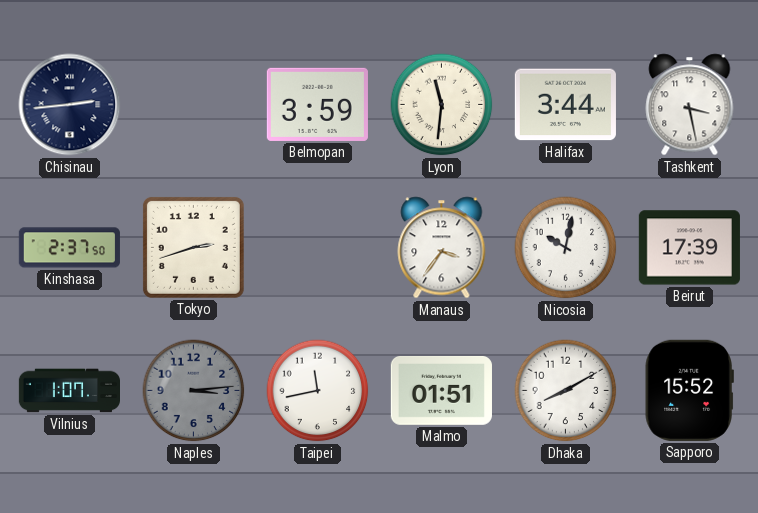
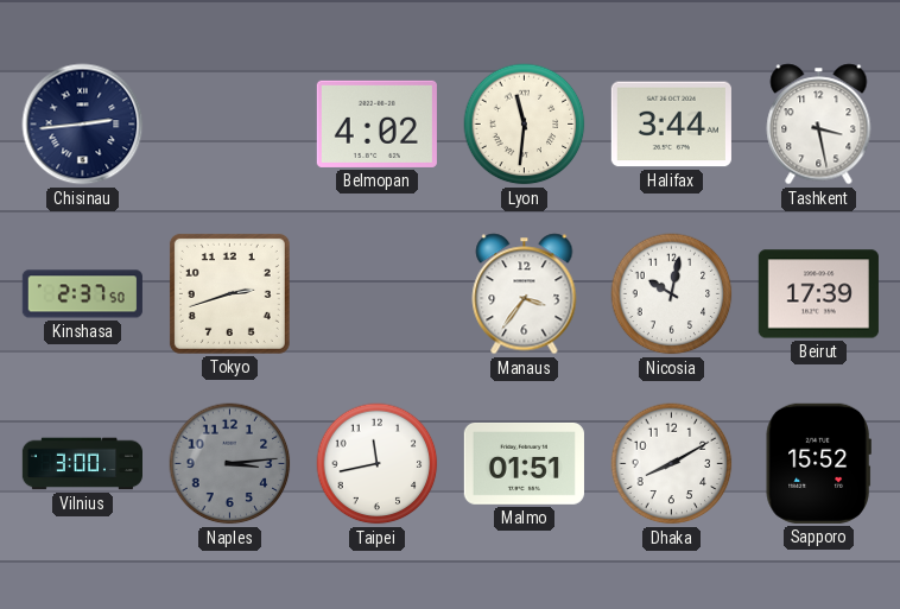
Belmopan: 3:59 -> 4:02
Vilnius: 1:07 -> 3:00
